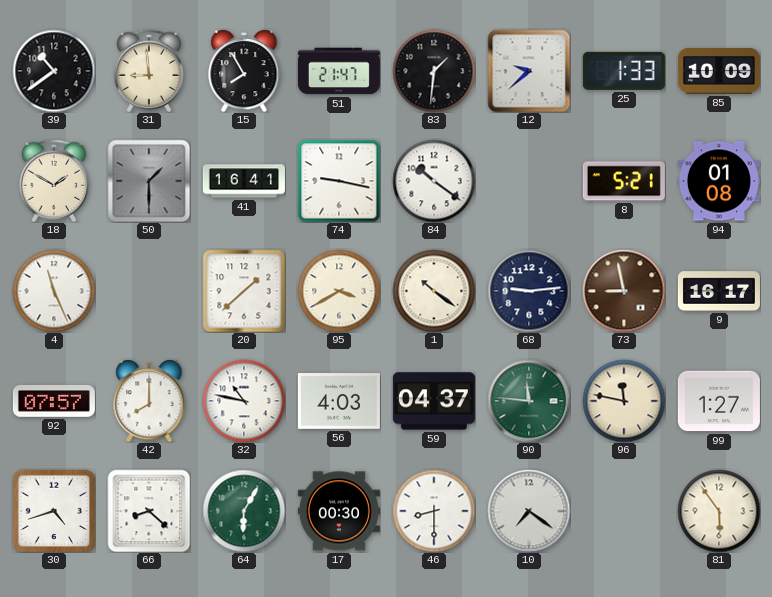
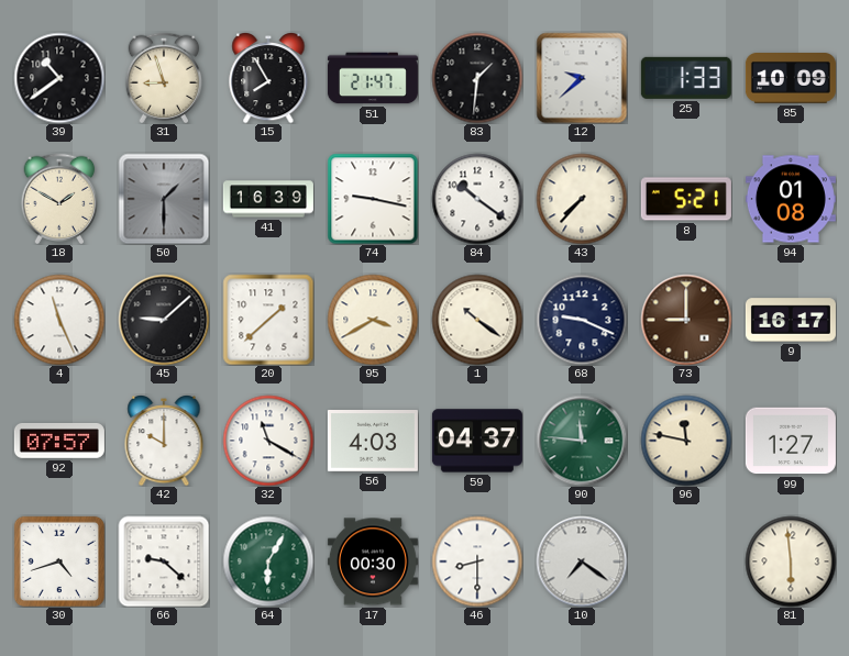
31: 8:59 -> 8:57
41: 16:41 -> 16:39
43: none -> 7:37
45: none -> 9:08
68: 9:14 -> 9:19
73: 8:58 -> 9:00
42: 8:00 -> 10:00
32: 10:47 -> 11:20
66: 8:22 -> 9:22
81: 5:54 -> 5:59
